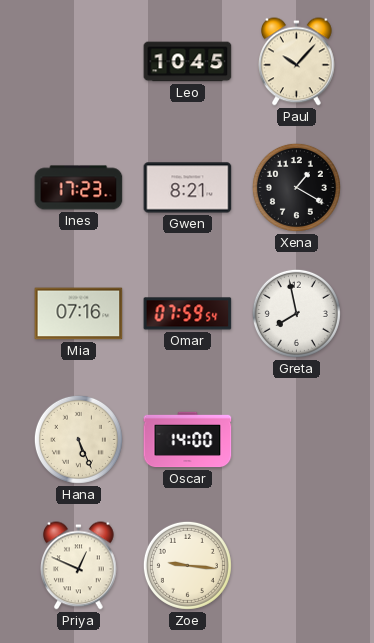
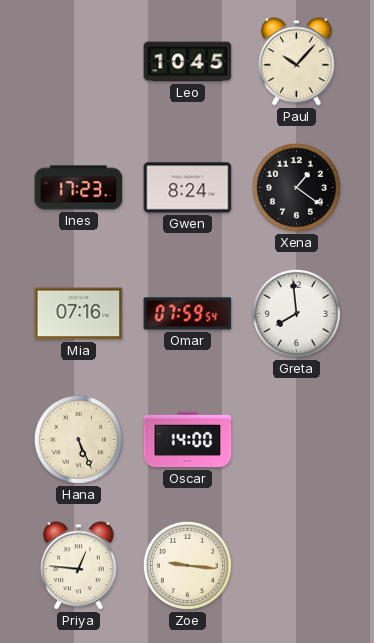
Gwen: 8:21 -> 8:24
Xena: 1:20 -> 1:21
Greta: 7:58 -> 7:59
Priya: 12:49 -> 12:46
